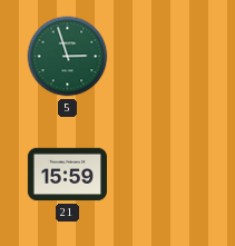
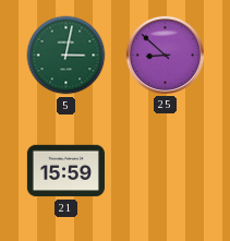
5: 2:57 -> 3:02
25: none -> 8:52
